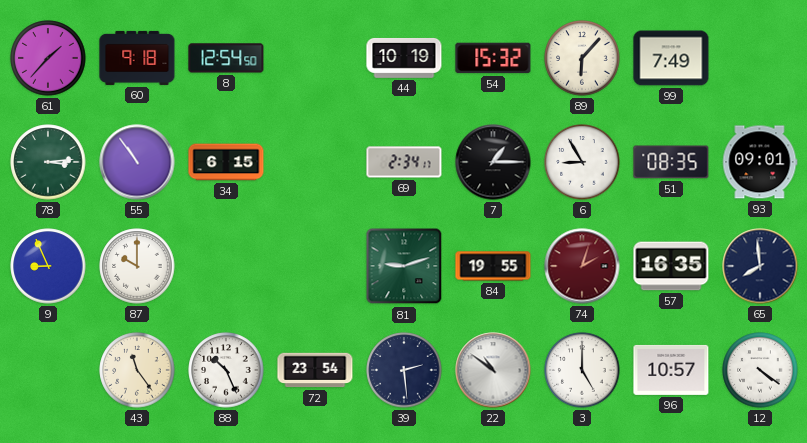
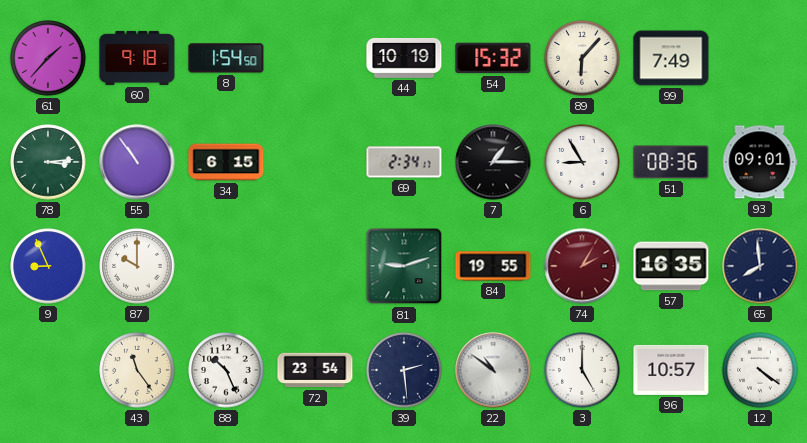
8: 12:54 -> 1:54
51: 08:35 -> 08:36
74: 2:03 -> 2:05
